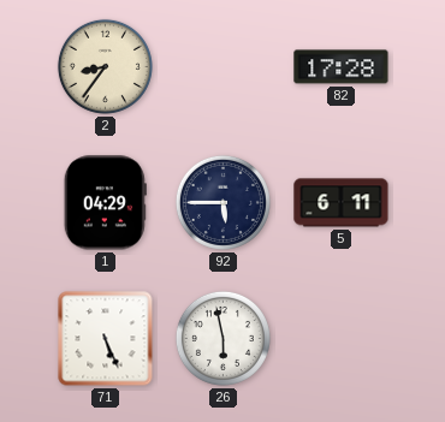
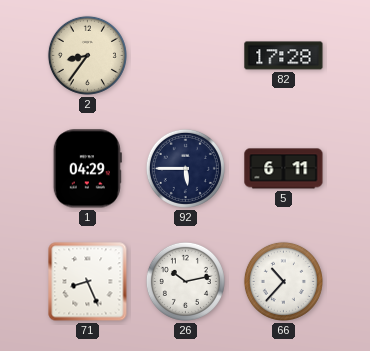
71: 5:26 -> 8:26
26: 5:58 -> 10:13
66: none -> 10:37
